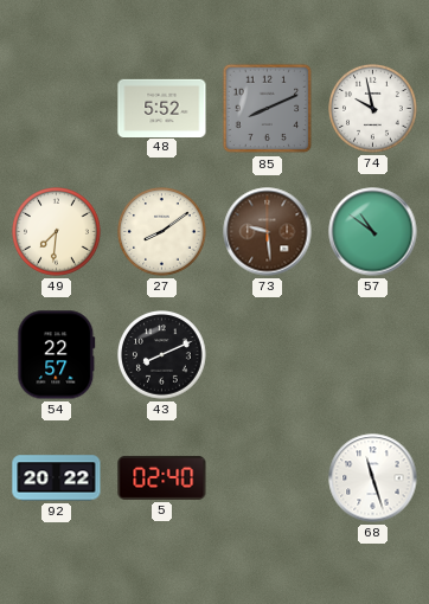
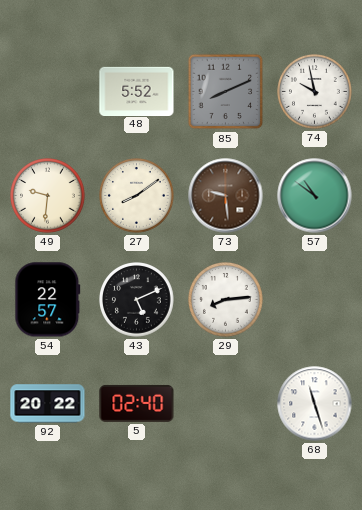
49: 7:31 -> 9:31
43: 8:11 -> 5:11
29: none -> 8:14
